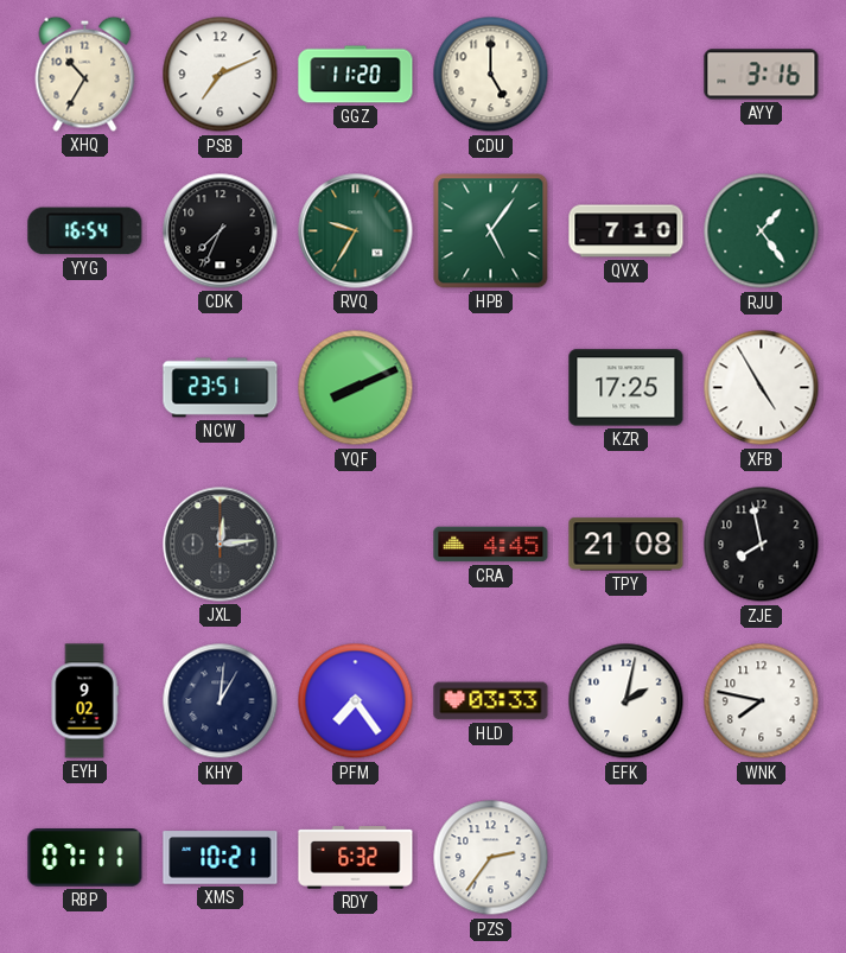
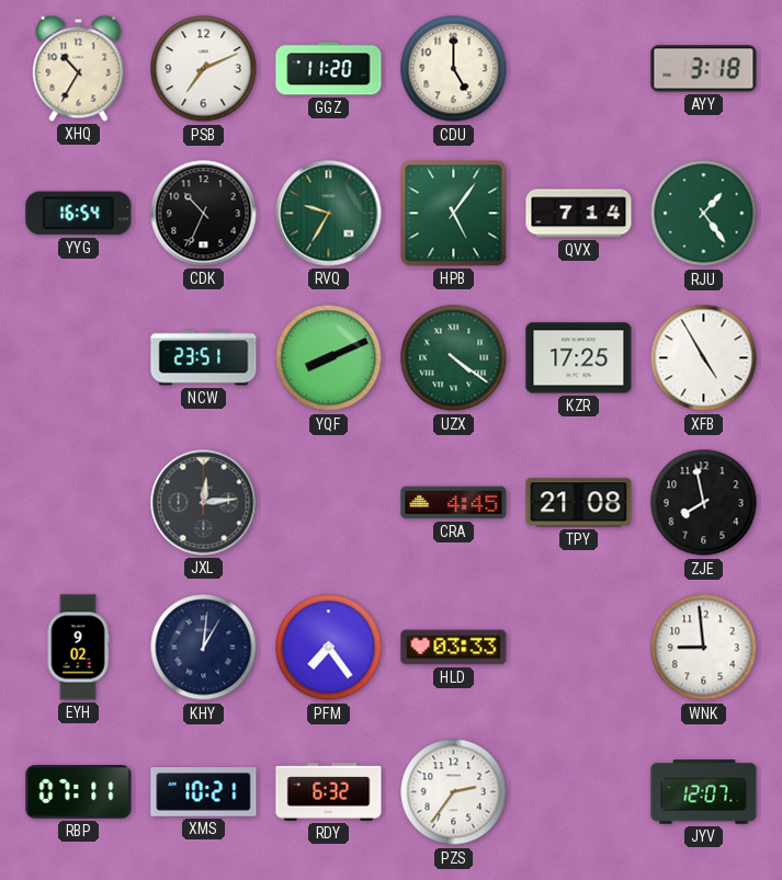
AYY: 3:16 -> 3:18
CDK: 7:34 -> 10:34
QVX: 7:10 -> 7:14
UZX: none -> 4:21
EFK: 2:02 -> none
WNK: 7:47 -> 8:59
JYV: none -> 12:07
